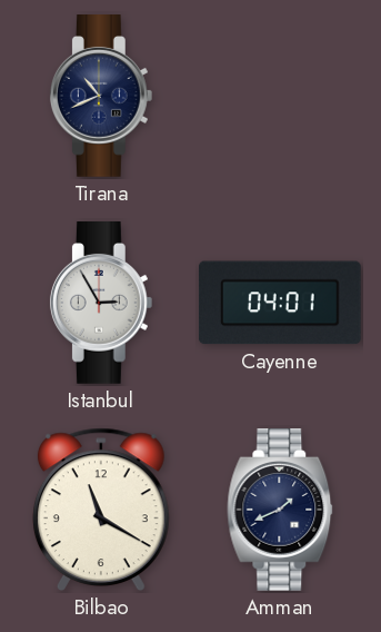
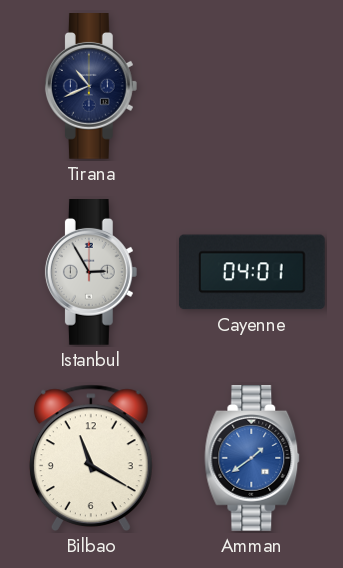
Amman: 1:41 -> 1:39
Amman dial: navy -> blue
